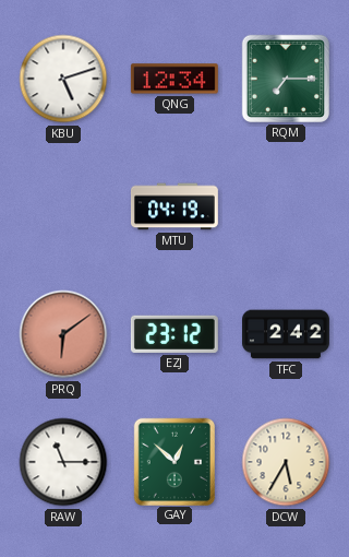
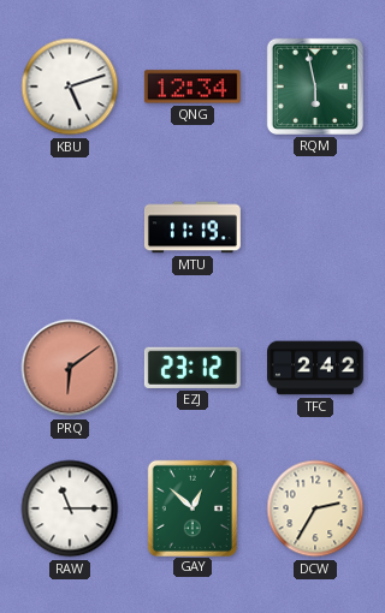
RQM: 7:15 -> 5:58
MTU: 04:19 -> 11:19
DCW: 5:35 -> 2:35
